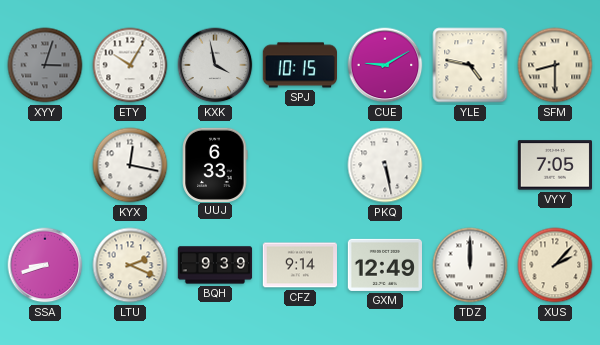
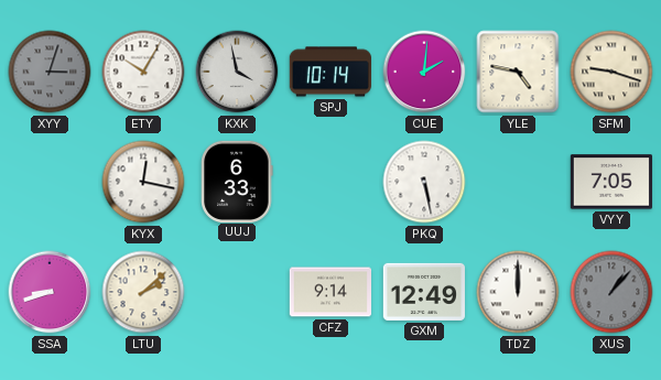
SPJ: 10:15 -> 10:14
CUE: 9:10 -> 2:01
SFM: 8:30 -> 9:18
LTU: 2:19 -> 2:08
BQH: 9:39 -> none
XUS: 2:07 -> 1:07
XUS dial: cream -> grey
